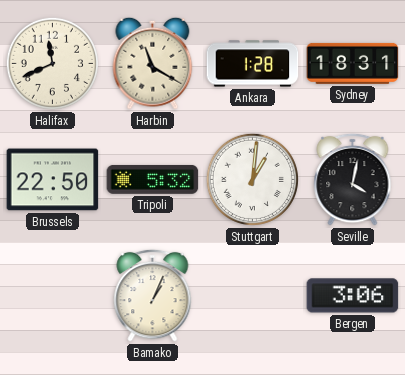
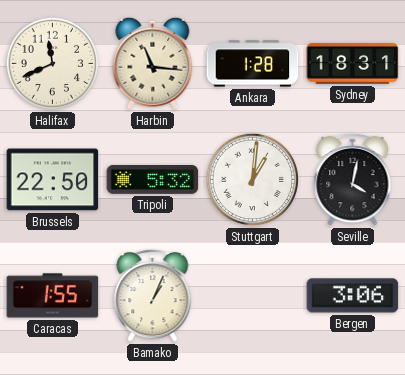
Harbin: 11:20 -> 11:16
Caracas: none -> 1:55
